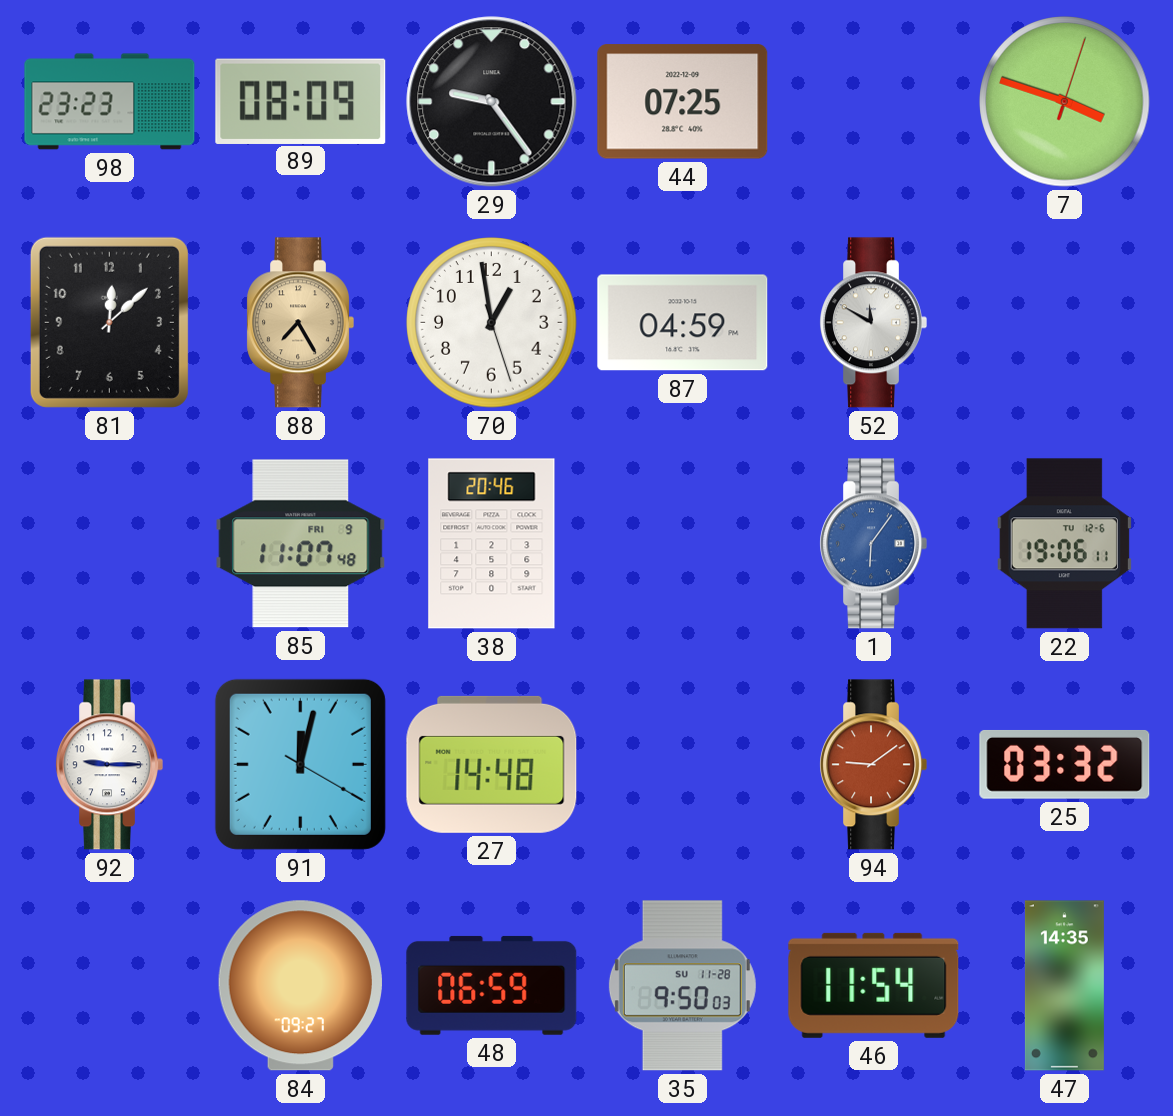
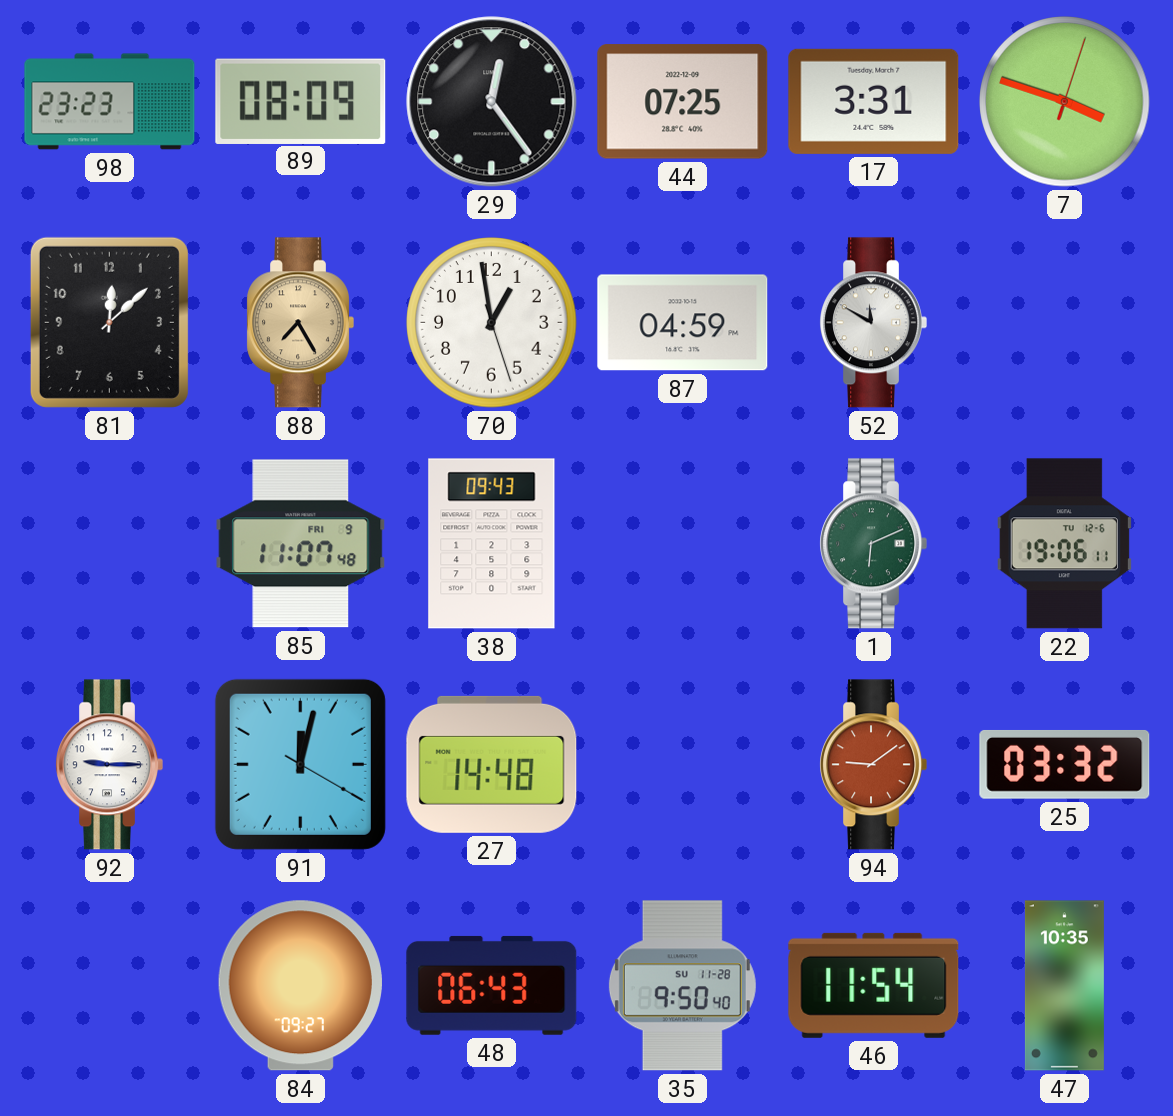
29: 9:24 -> 12:24
17: none -> 3:31
38: 20:46 -> 09:43
1: 6:06 -> 6:11
1 dial: blue -> green
48: 06:59 -> 06:43
35: 9:50:03 -> 9:50:40
47: 14:35 -> 10:35
